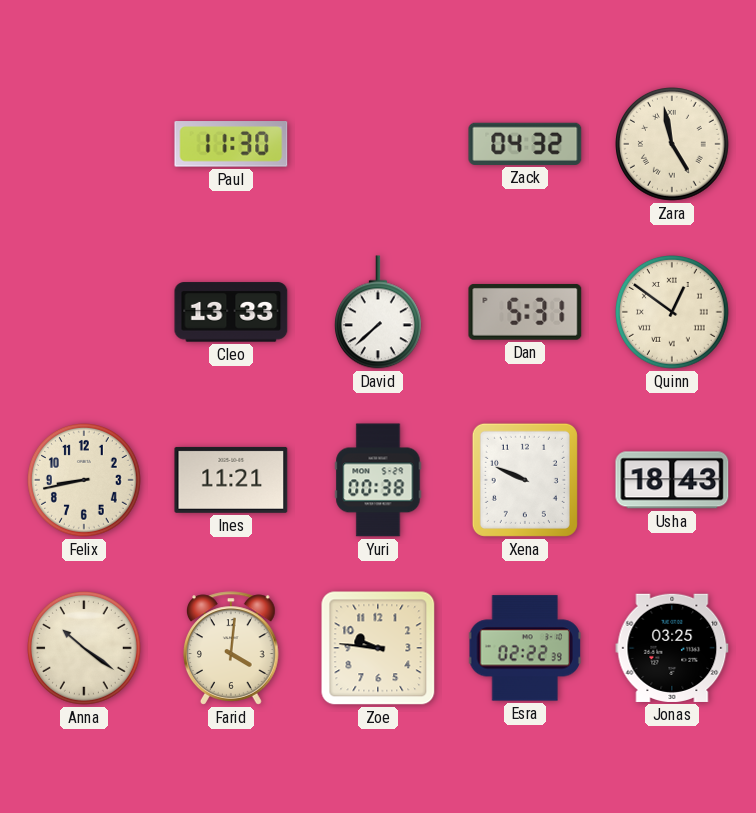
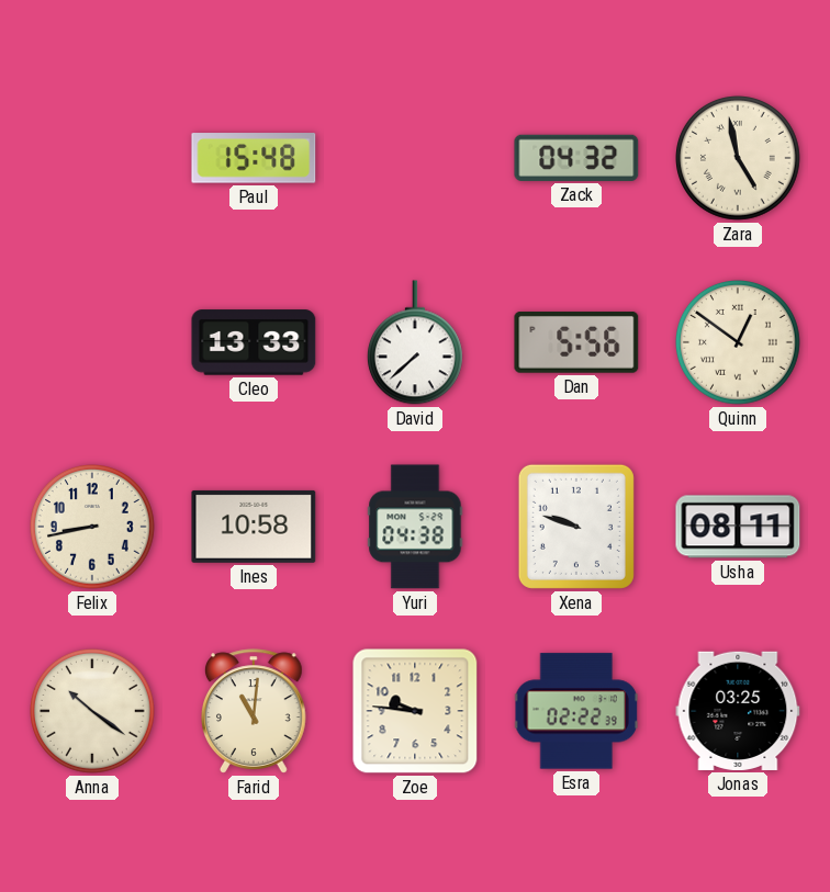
Paul: 11:30 -> 15:48
Dan: 5:31 -> 5:56
Ines: 11:21 -> 10:58
Yuri: 00:38 -> 04:38
Xena: 9:49 -> 9:48
Usha: 18:43 -> 08:11
Farid: 4:01 -> 11:01
